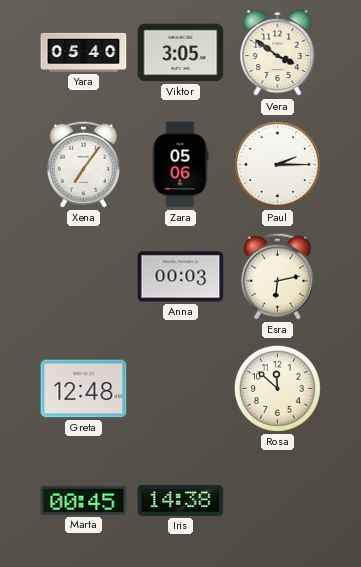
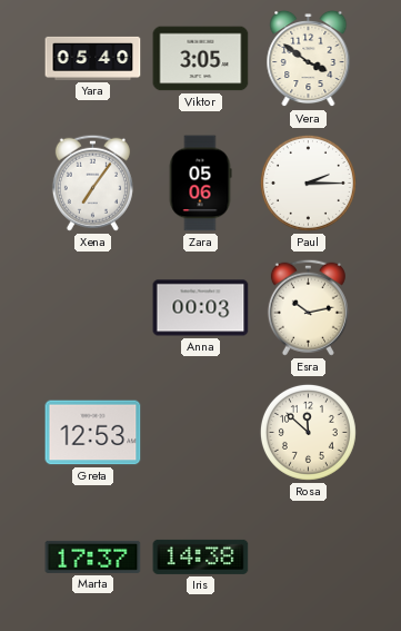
Esra: 6:13 -> 10:13
Greta: 12:48 -> 12:53
Marta: 00:45 -> 17:37
